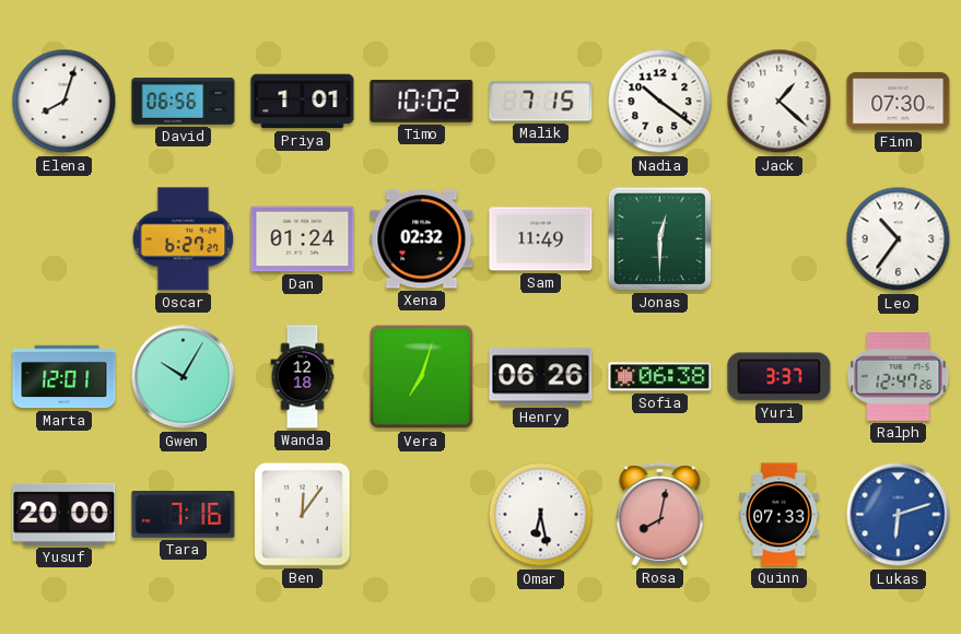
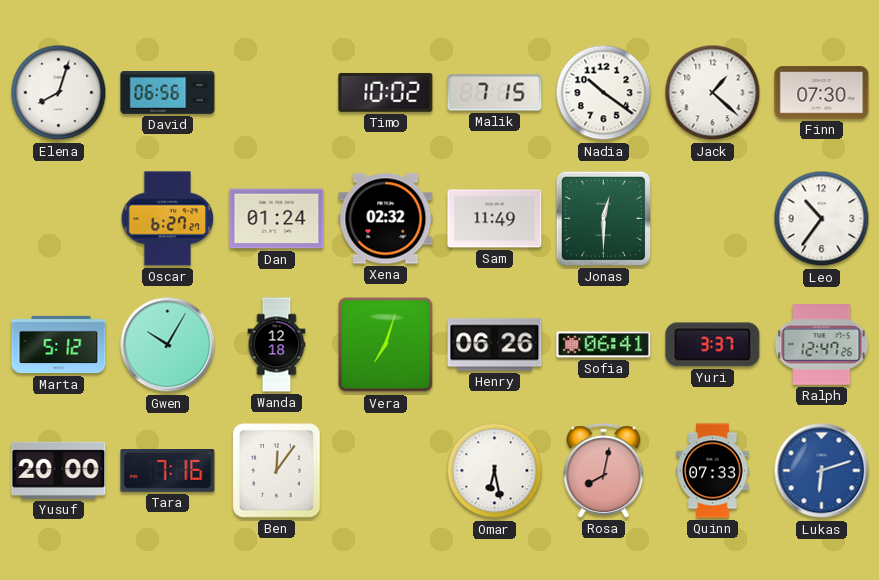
Priya: 1:01 -> none
Marta: 12:01 -> 5:12
Sofia: 06:38 -> 06:41
